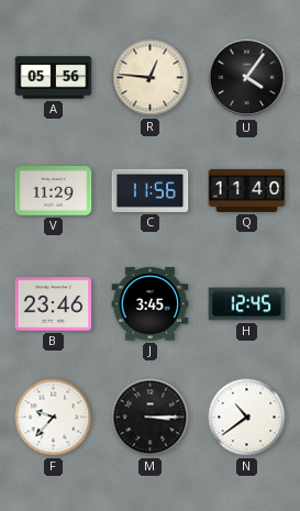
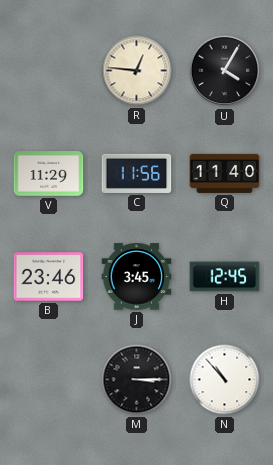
A: 05:56 -> none
U: 4:06 -> 4:05
F: 9:37 -> none
N: 10:39 -> 10:53
